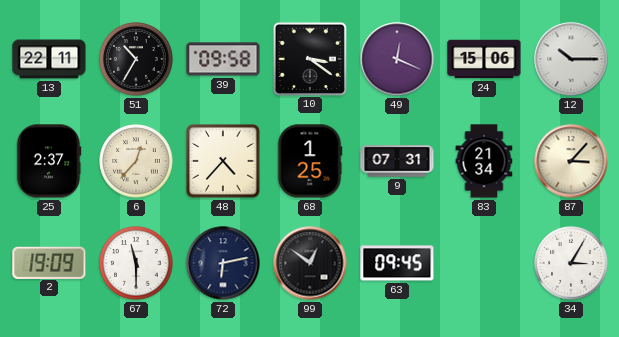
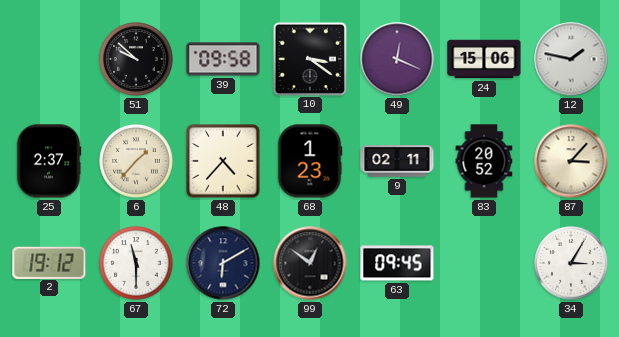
13: 22:11 -> none
51: 10:35 -> 9:52
12: 10:15 -> 1:47
6: 12:37 -> 1:37
68: 1:25 -> 1:23
9: 07:31 -> 02:11
83: 21:34 -> 20:52
2: 19:09 -> 19:12
72: 6:13 -> 6:10
